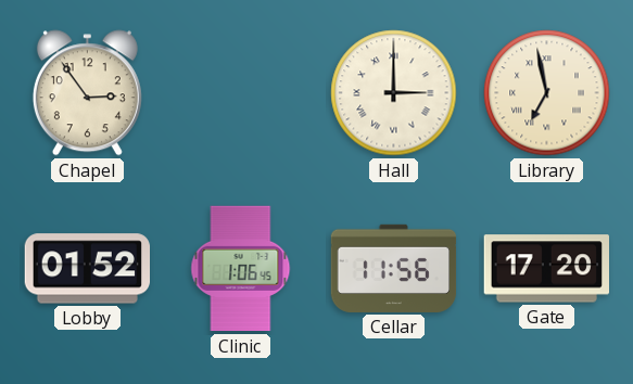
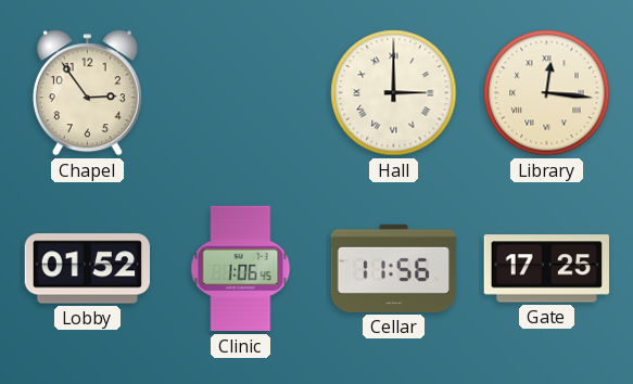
Library: 6:58 -> 12:16
Gate: 17:20 -> 17:25
